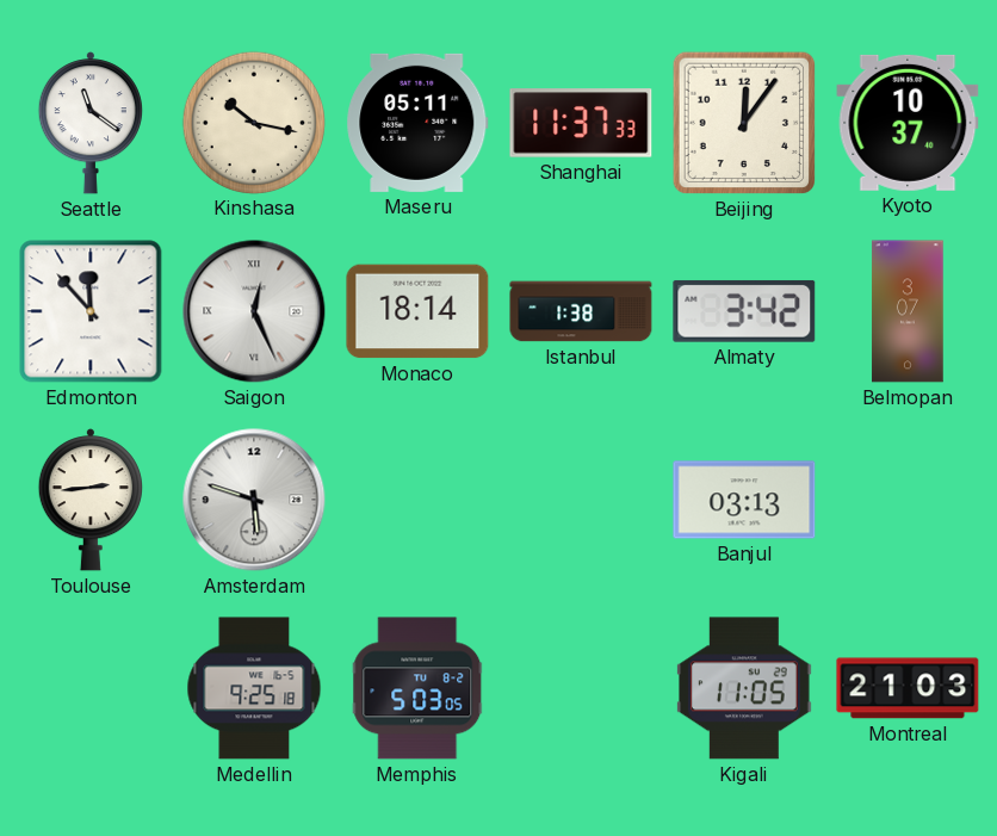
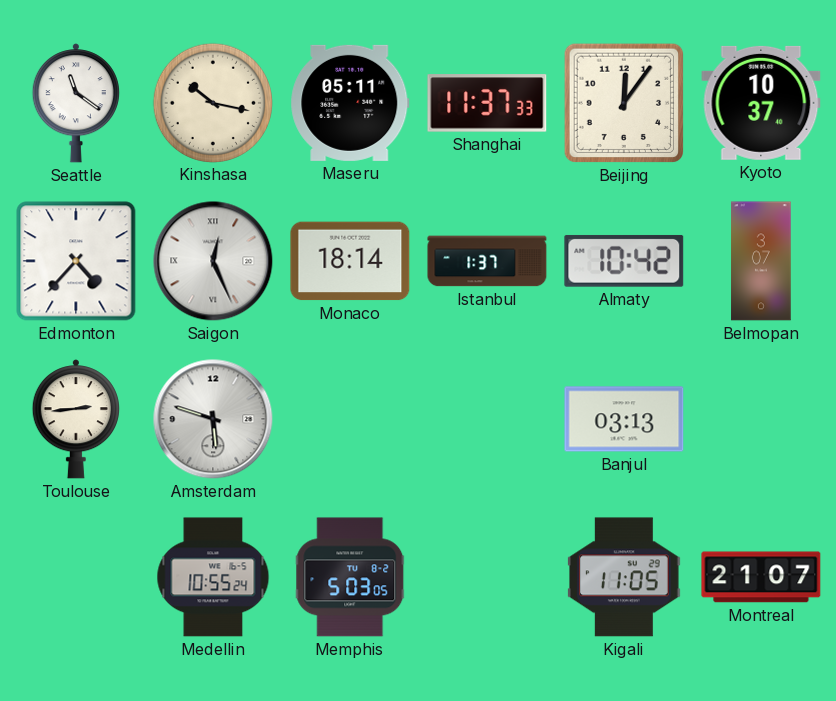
Edmonton: 11:53 -> 4:37
Istanbul: 1:38 -> 1:37
Almaty: 3:42 -> 10:42
Medellin: 9:25 -> 10:55
Montreal: 21:03 -> 21:07
